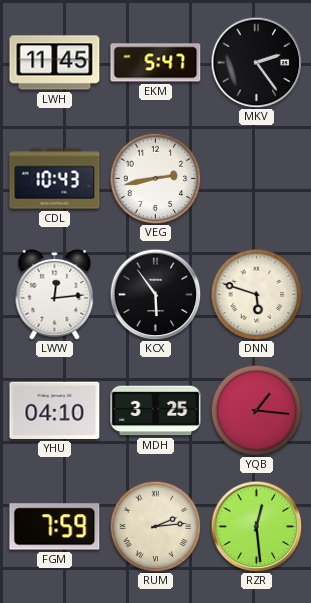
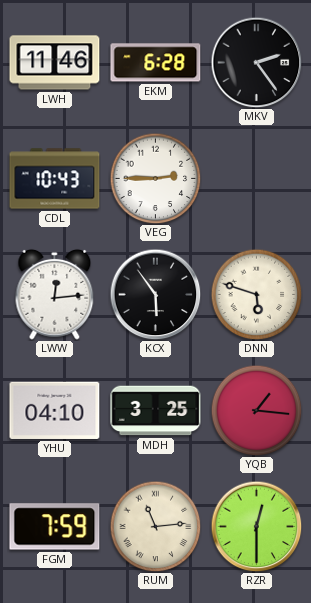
LWH: 11:45 -> 11:46
EKM: 5:47 -> 6:28
VEG: 2:43 -> 2:45
RUM: 2:14 -> 11:14
RZR: 12:29 -> 12:30
